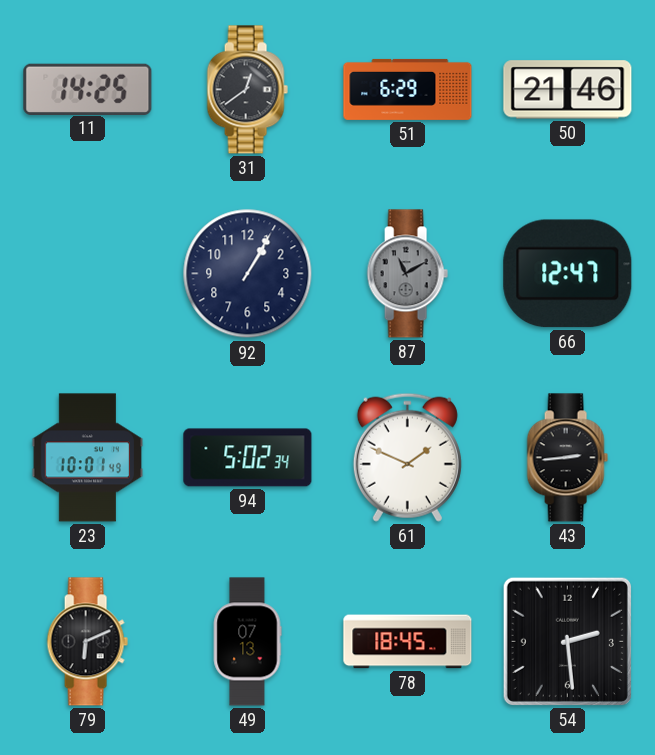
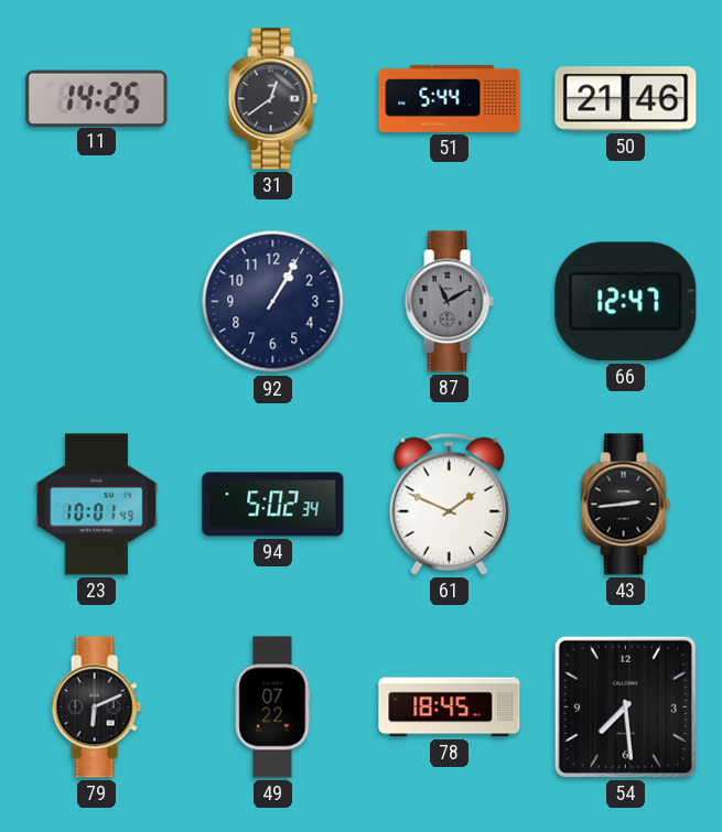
51: 6:29 -> 5:44
49: 07:13 -> 07:22
54: 2:29 -> 7:29
